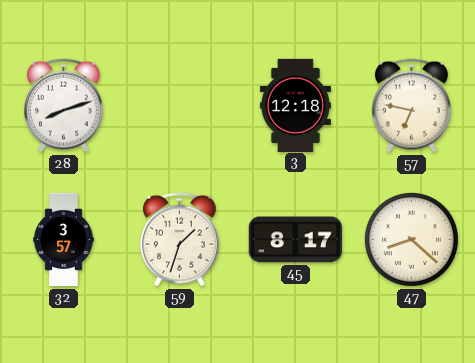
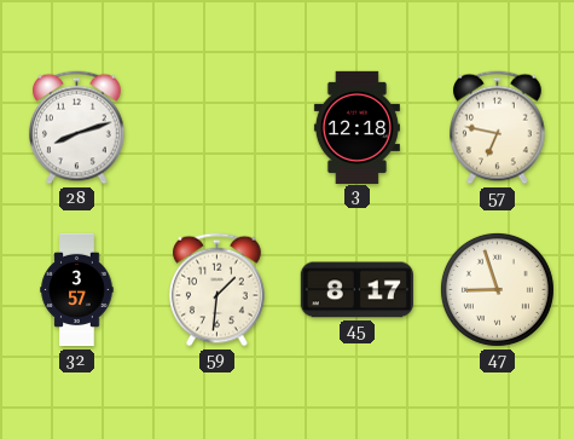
59: 1:33 -> 1:31
47: 8:22 -> 8:57
